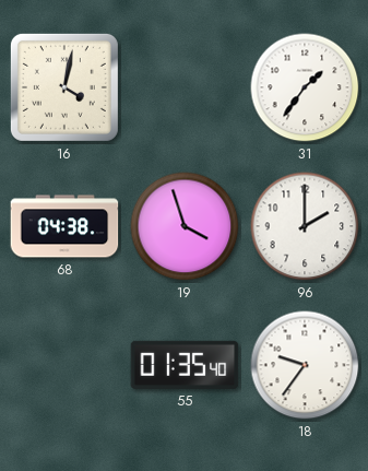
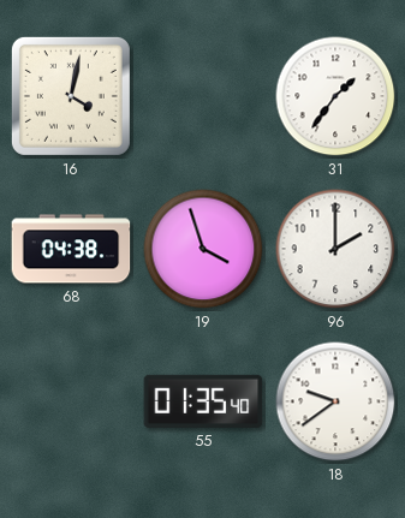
18: 9:36 -> 9:39
